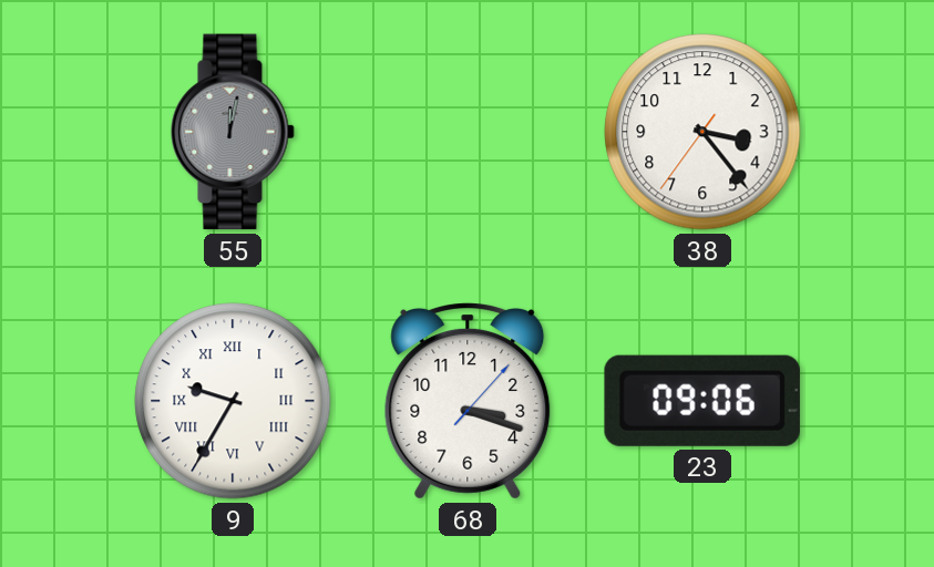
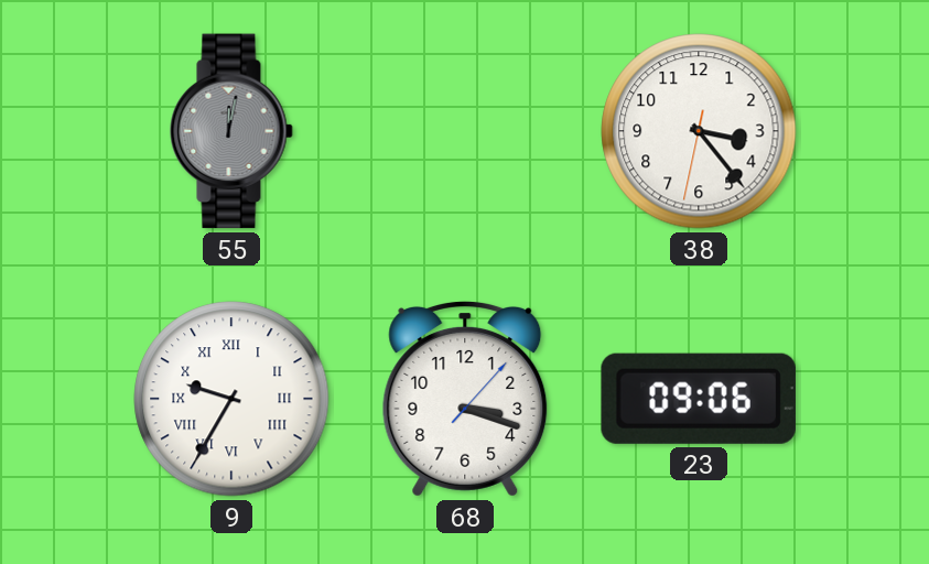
38: 3:23:36 -> 3:23:32
